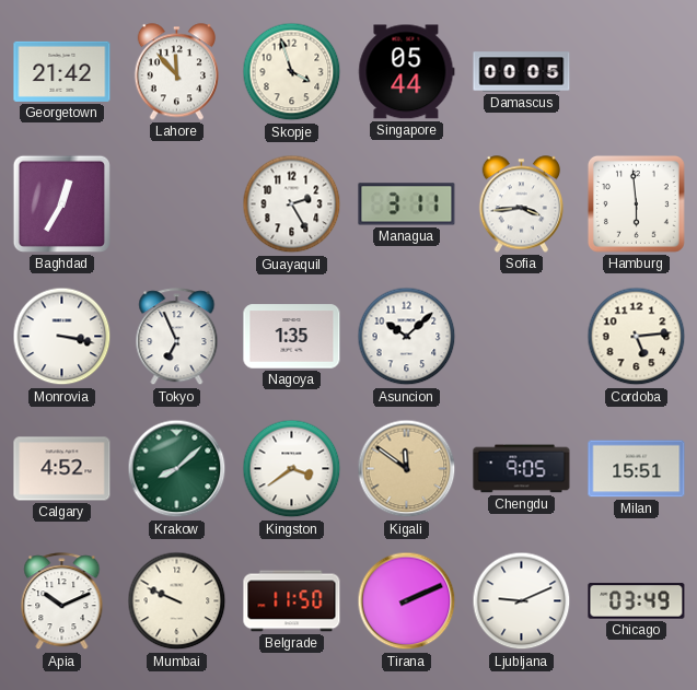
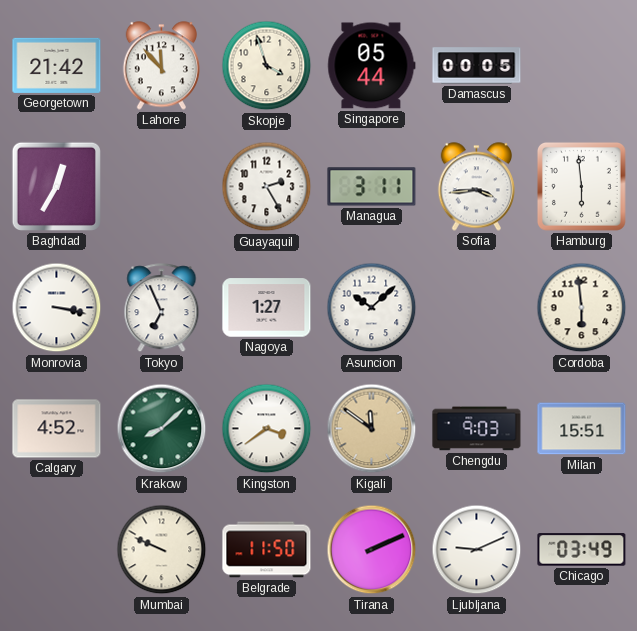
Nagoya: 1:35 -> 1:27
Cordoba: 5:14 -> 5:59
Chengdu: 9:05 -> 9:03
Apia: 10:11 -> none
